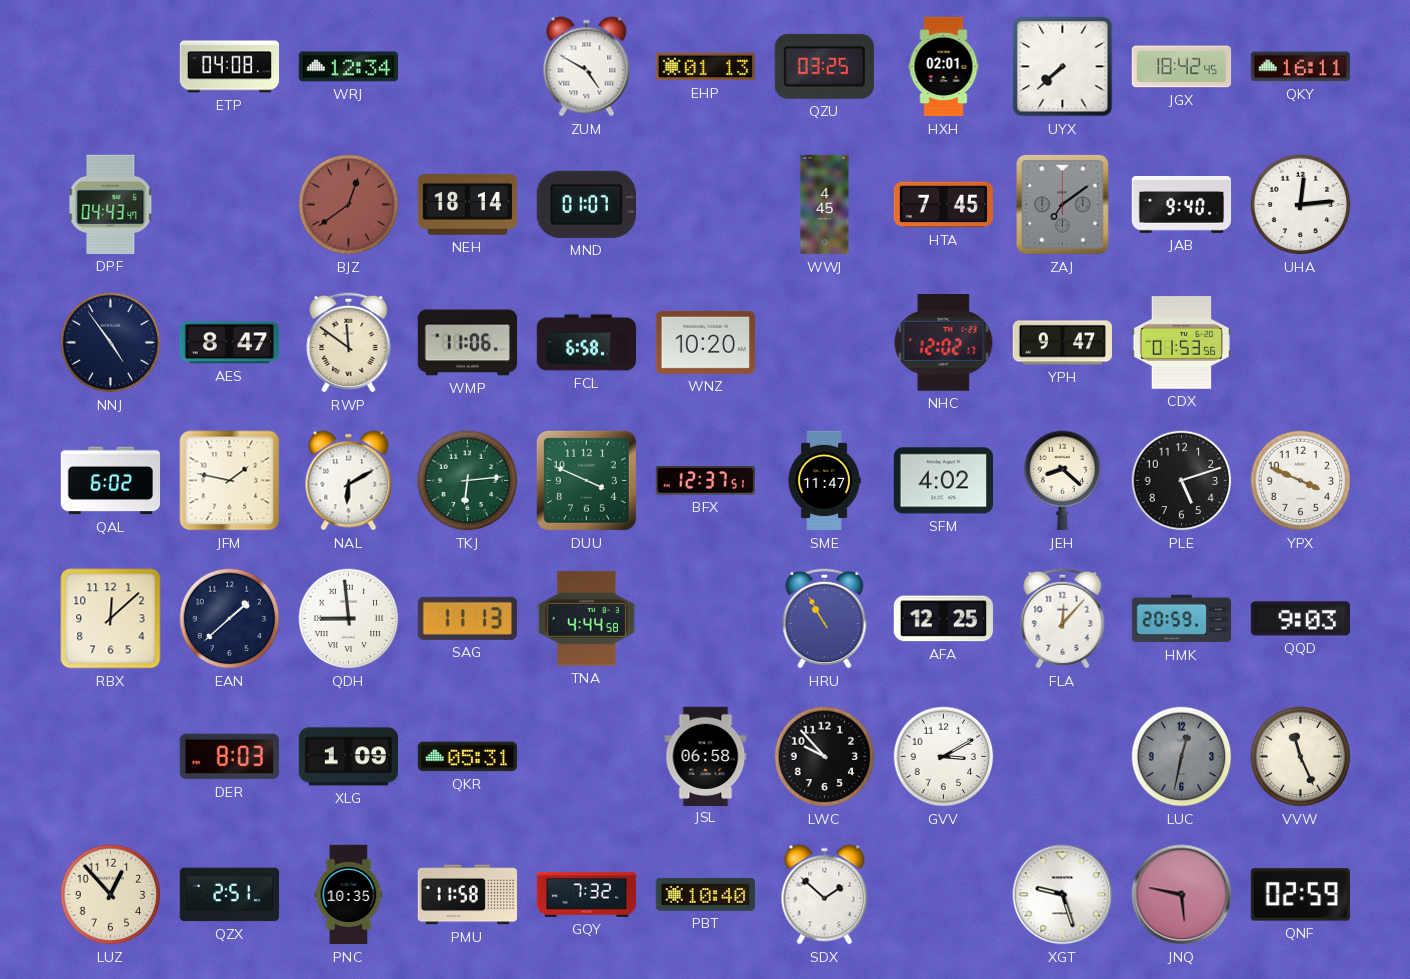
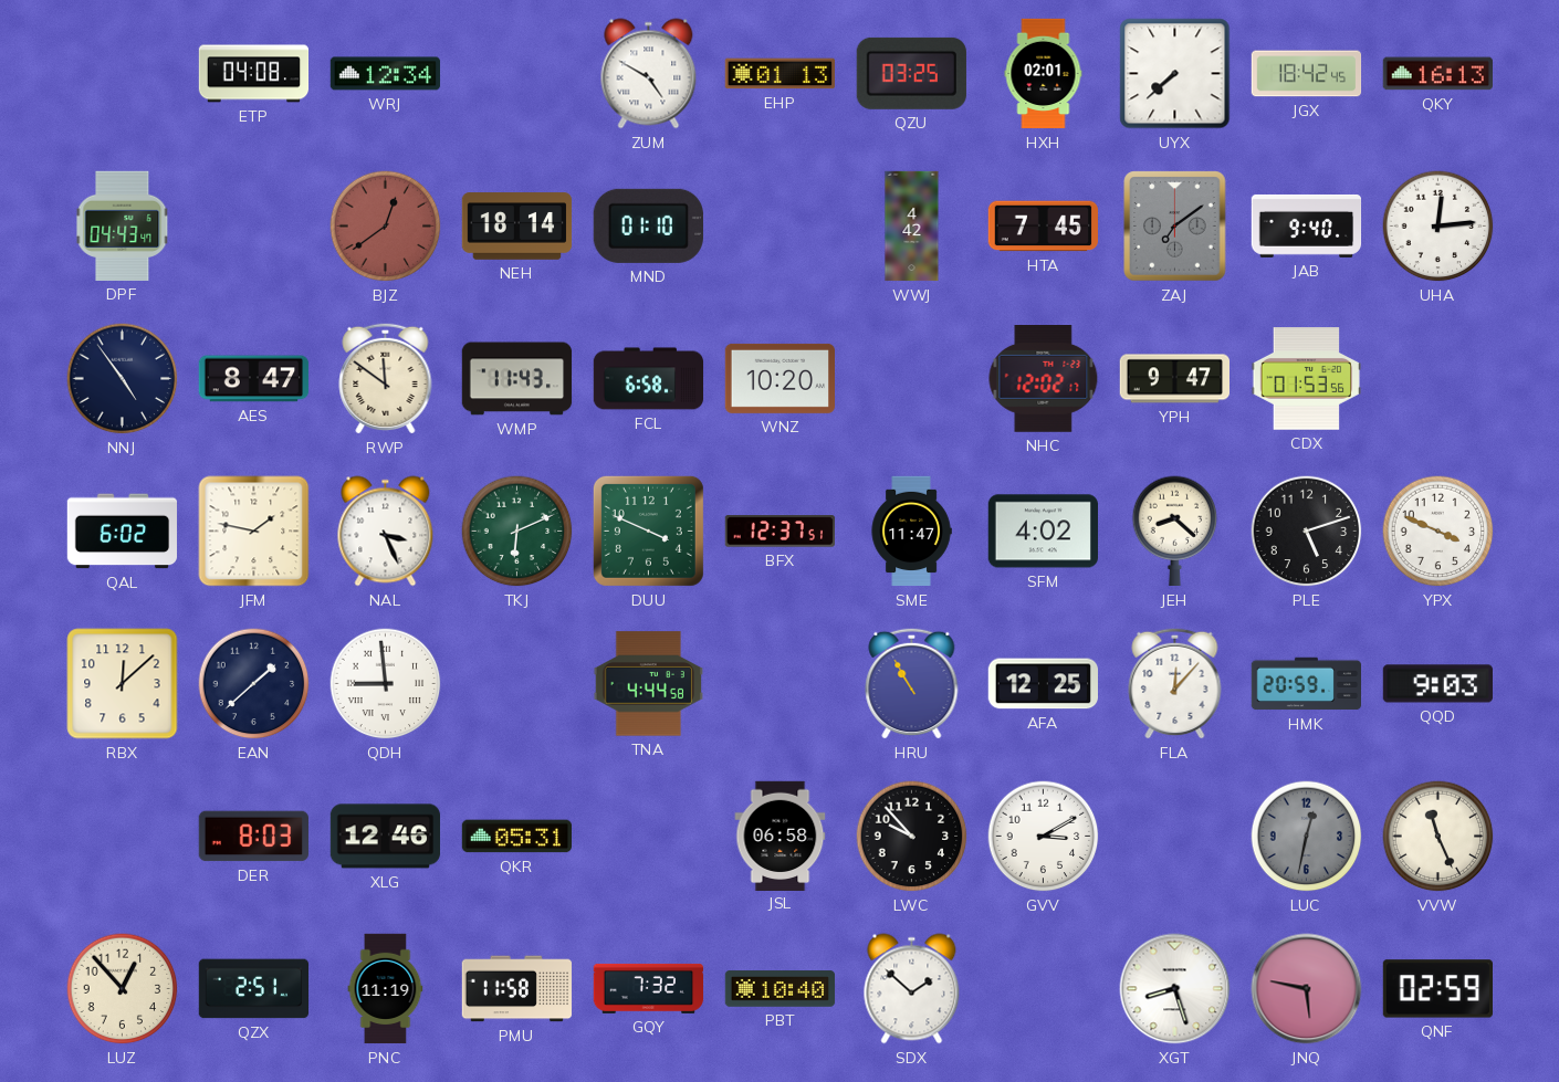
QKY: 16:11 -> 16:13
MND: 01:07 -> 01:10
WWJ: 4:45 -> 4:42
WMP: 11:06 -> 11:43
NAL: 6:10 -> 3:26
TKJ: 6:14 -> 6:11
SAG: 11:13 -> none
XLG: 1:09 -> 12:46
PNC: 10:35 -> 11:19
XGT: 9:27 -> 8:27
